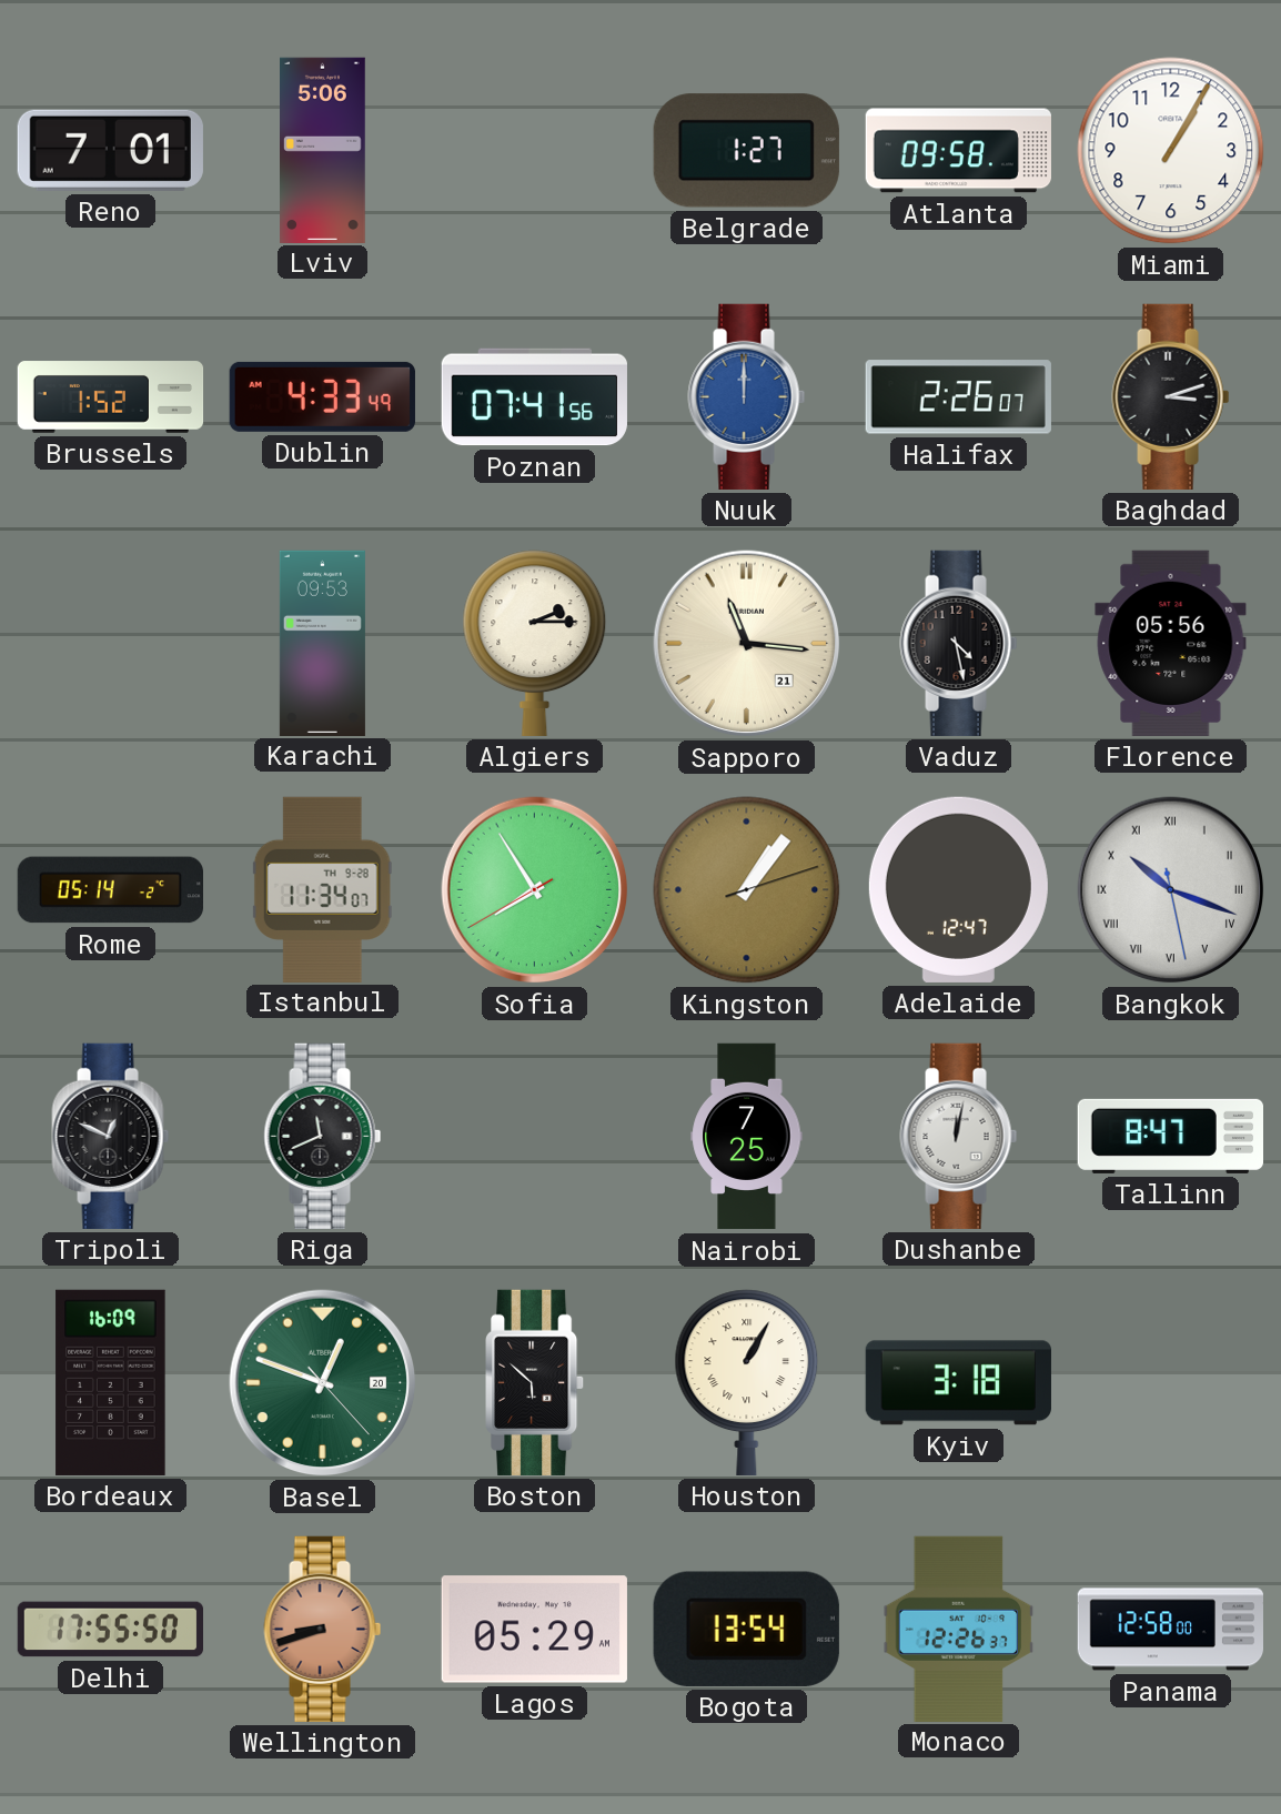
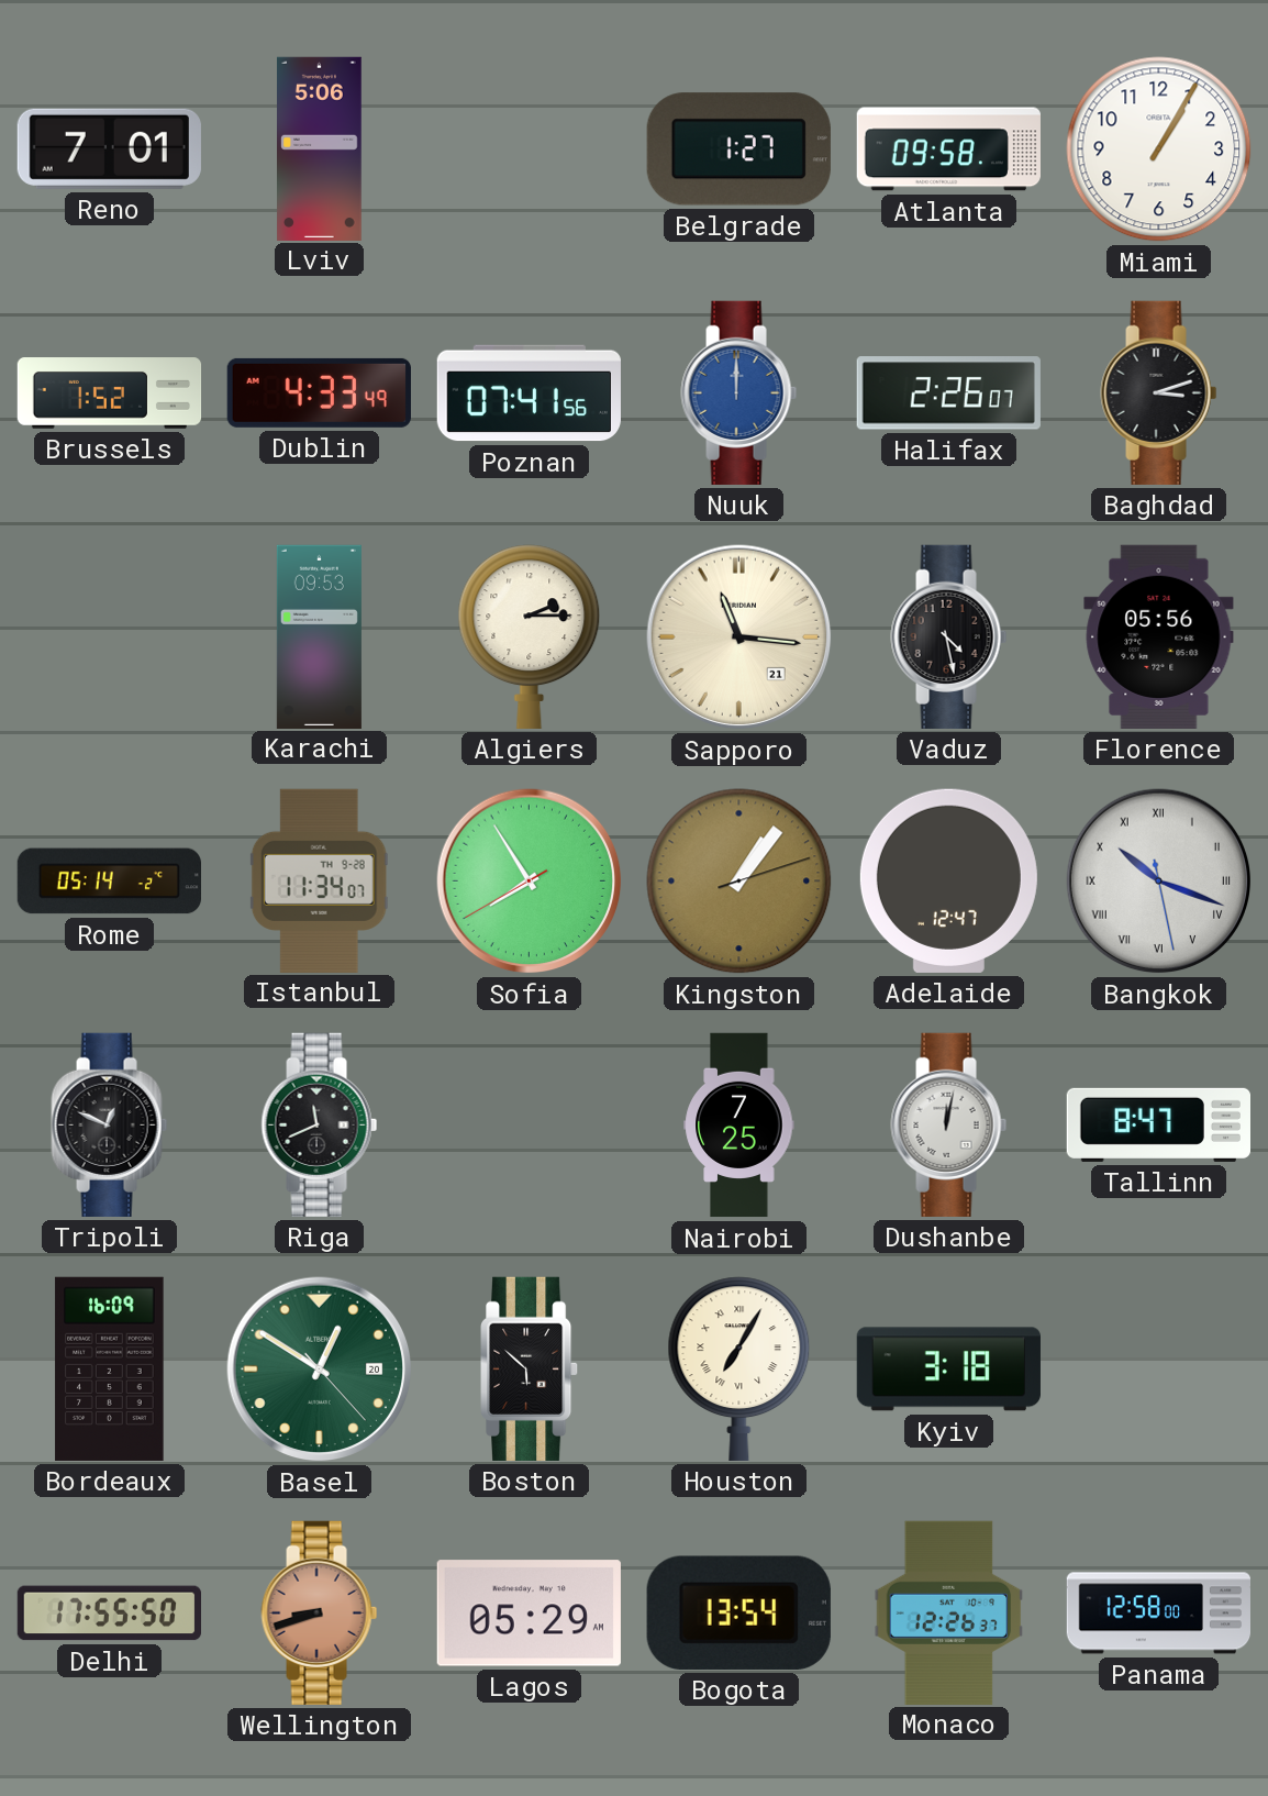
Basel: 12:48 -> 12:50
Houston: 1:05 -> 7:05
